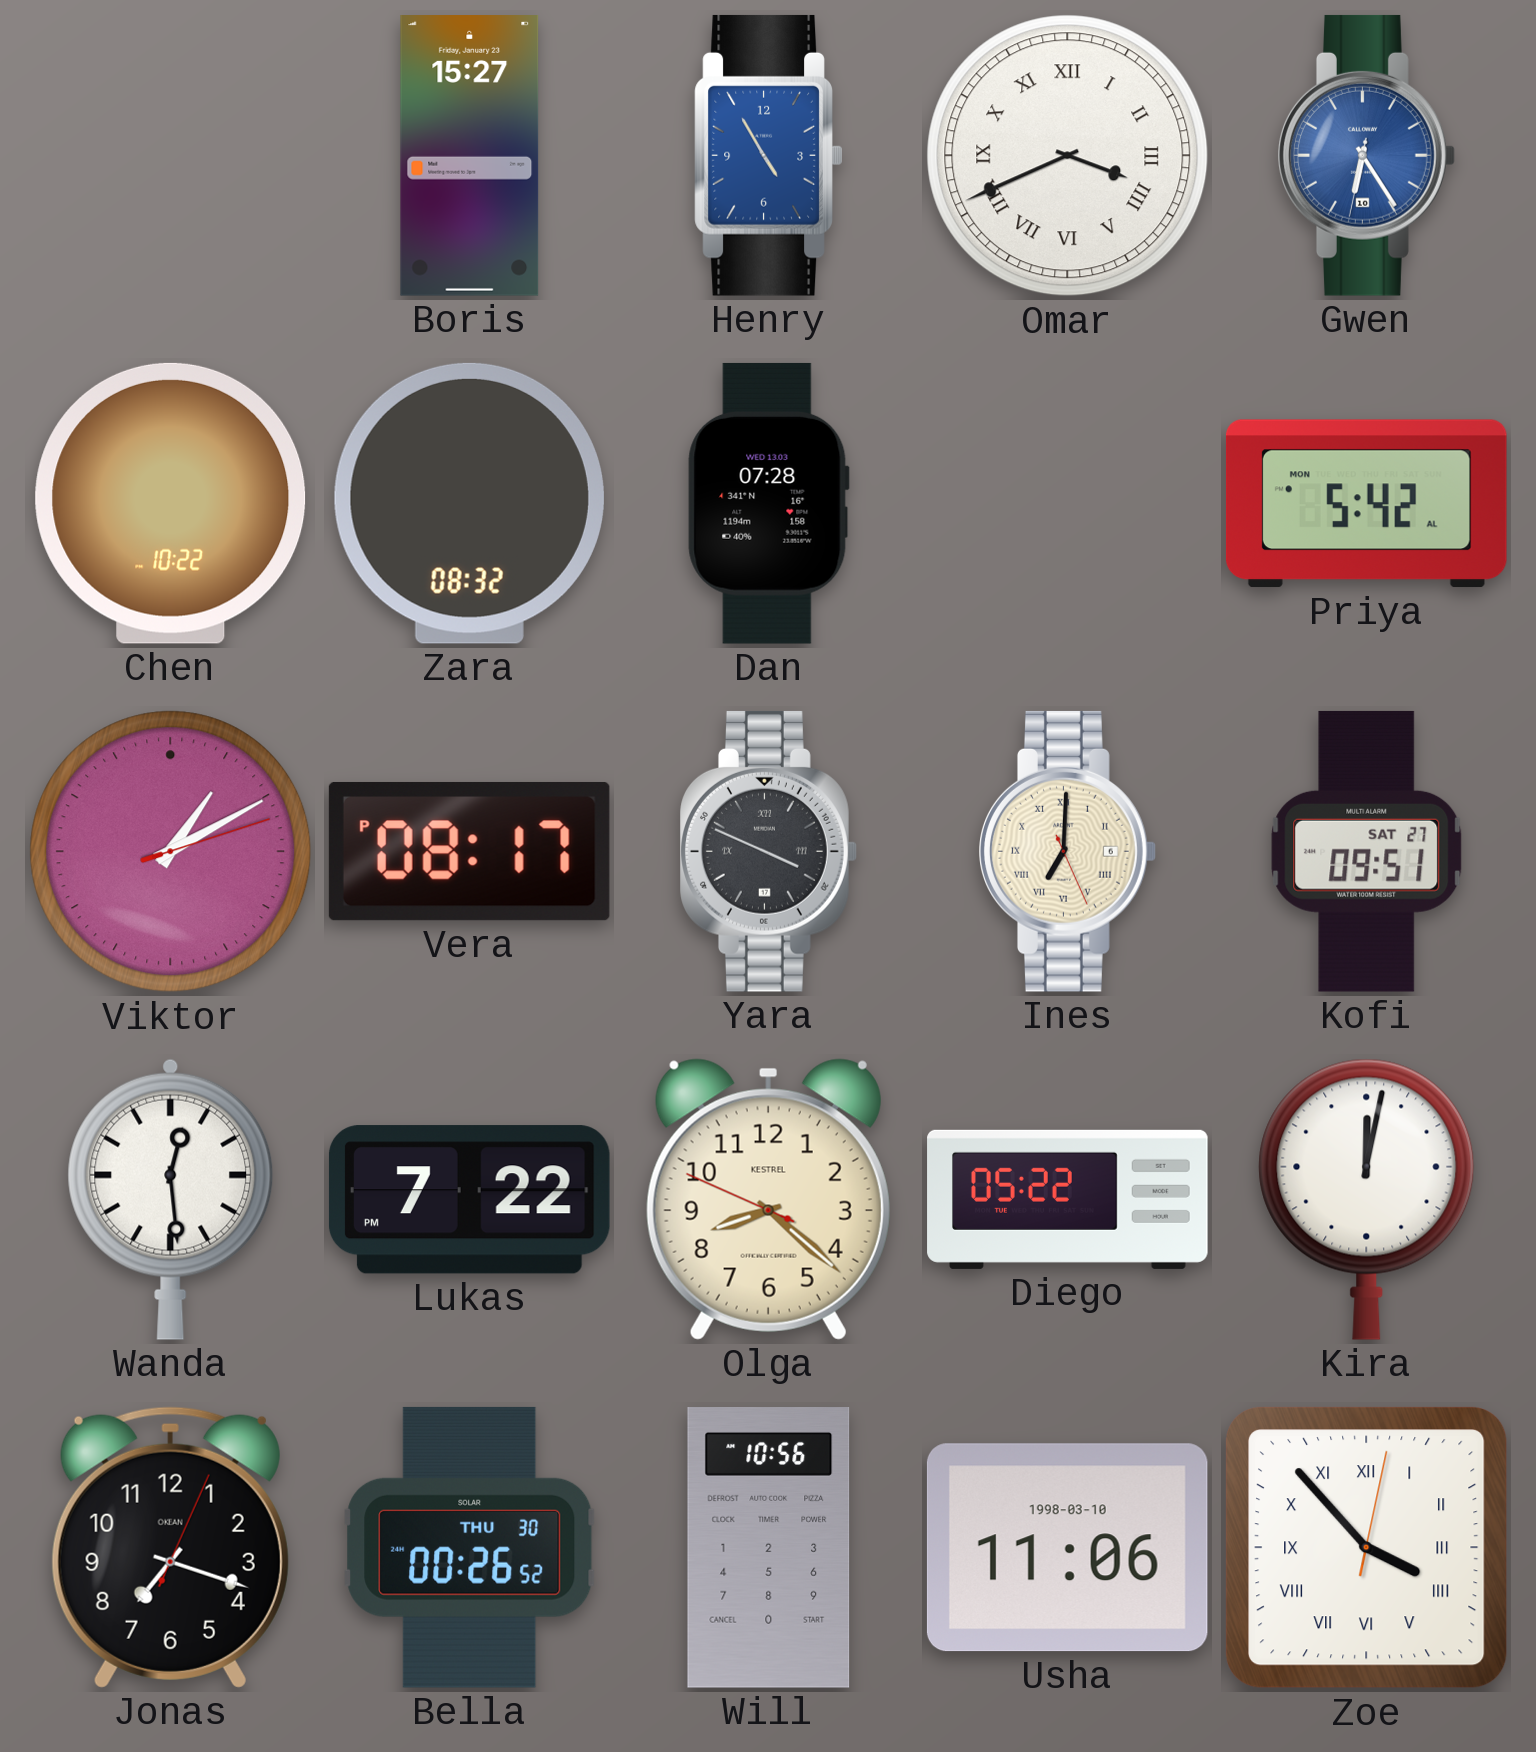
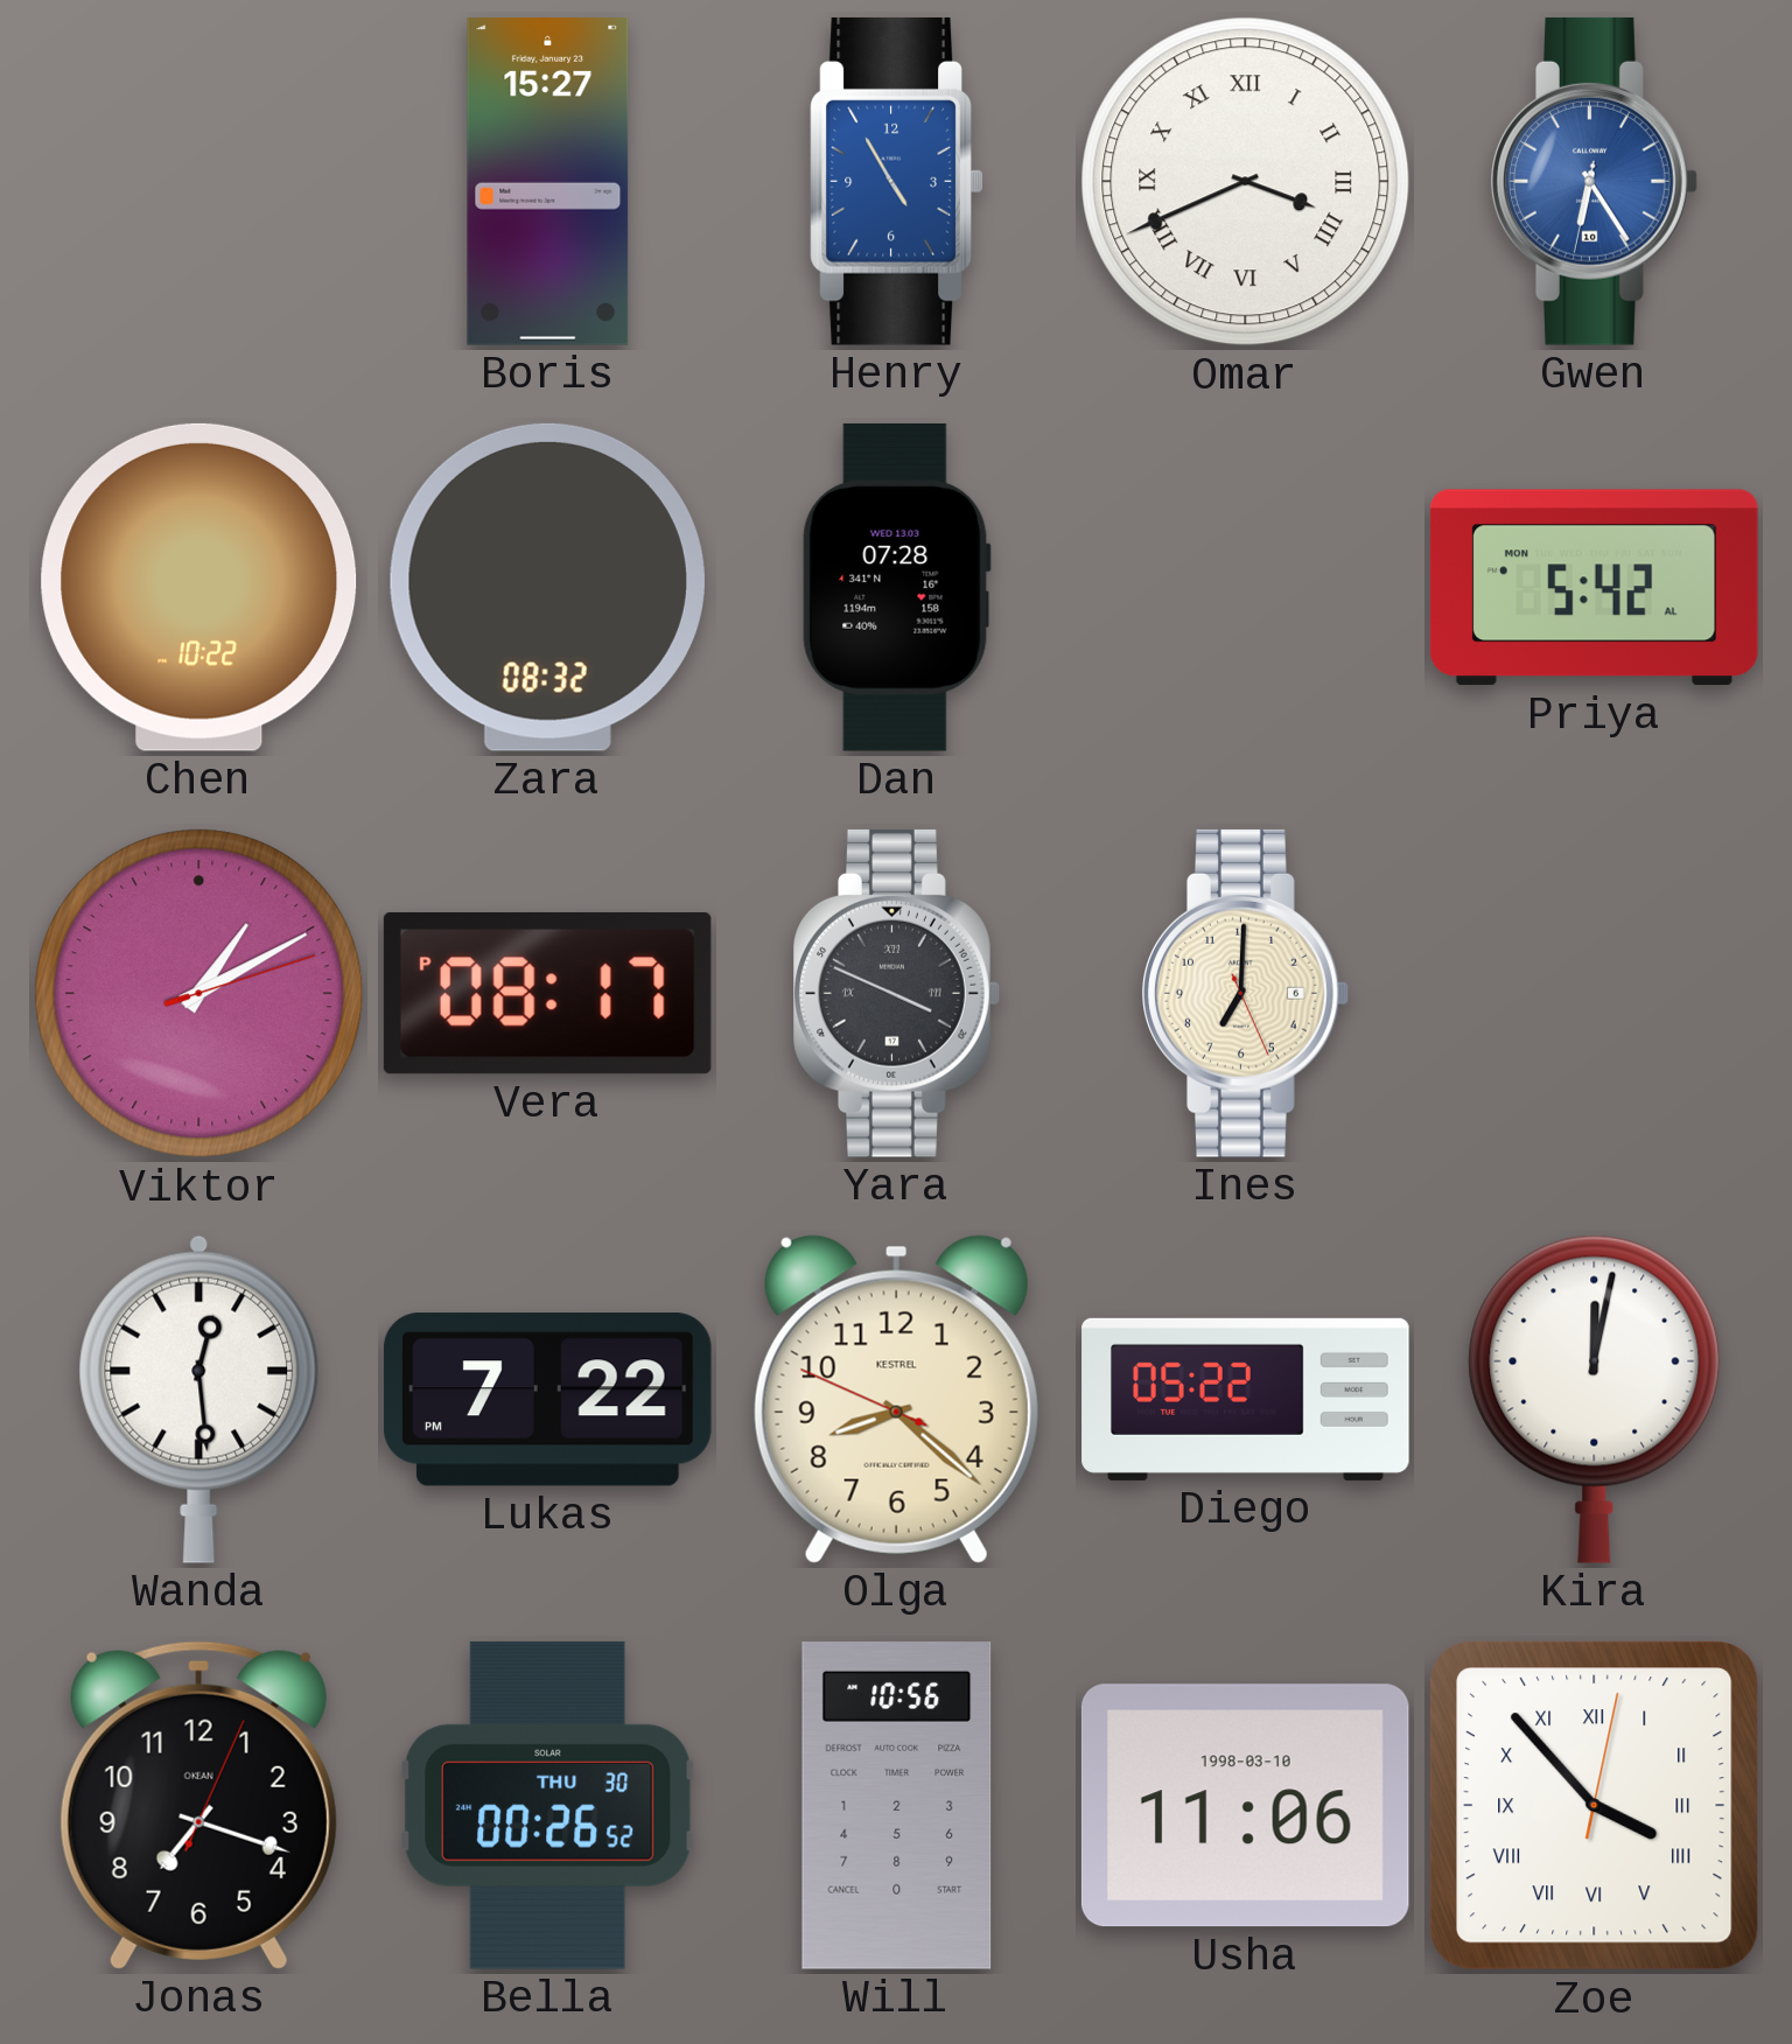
Ines numerals: Roman -> Arabic
Kofi: 09:51 -> none
